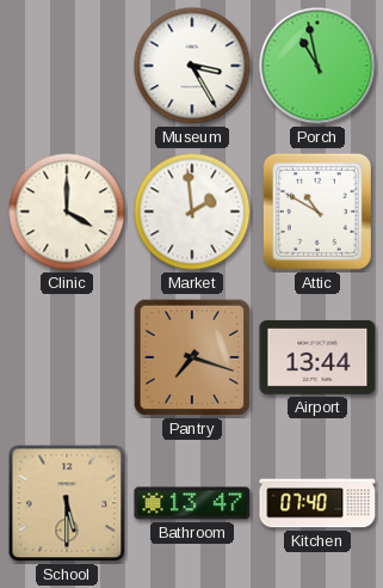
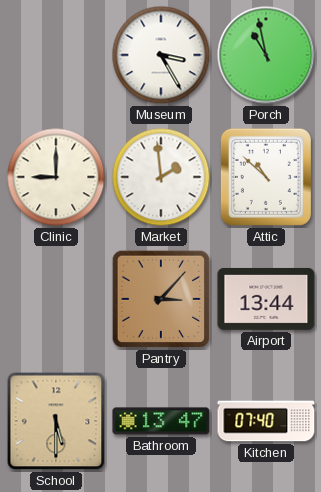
Clinic: 4:00 -> 9:00
Attic: 10:50 -> 10:52
Pantry: 7:18 -> 3:07
